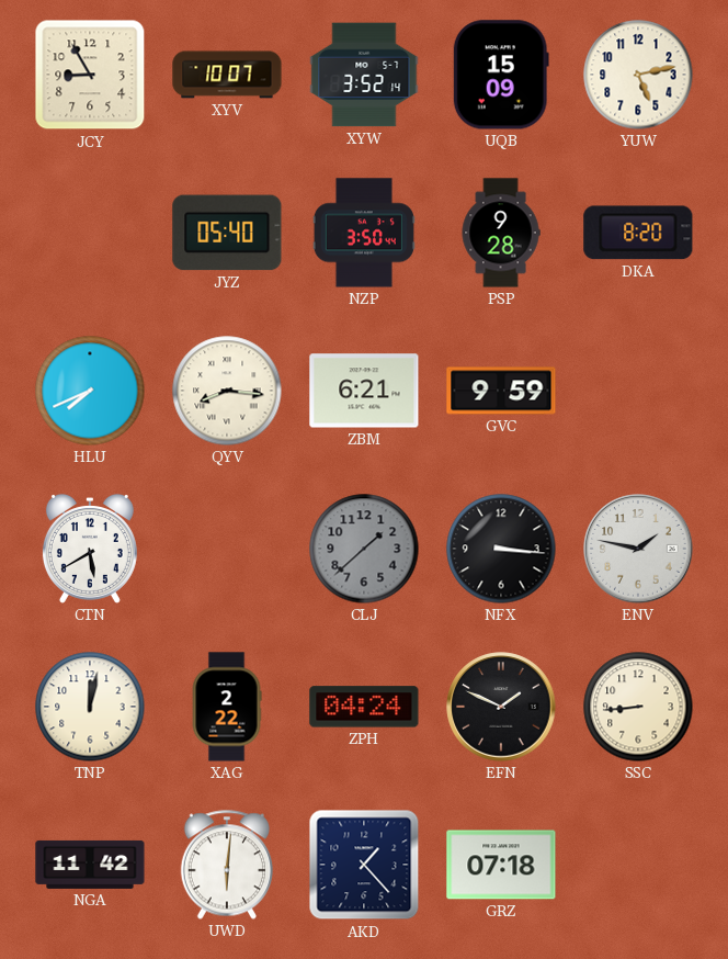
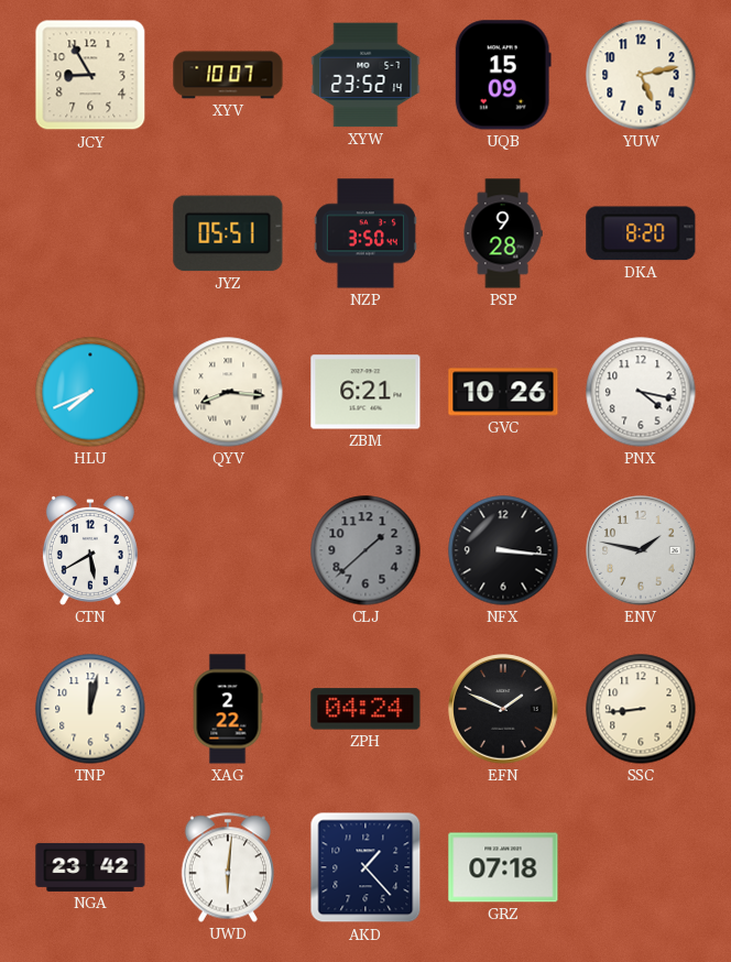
XYW: 3:52 -> 23:52
JYZ: 05:40 -> 05:51
GVC: 9:59 -> 10:26
PNX: none -> 4:17
NGA: 11:42 -> 23:42
